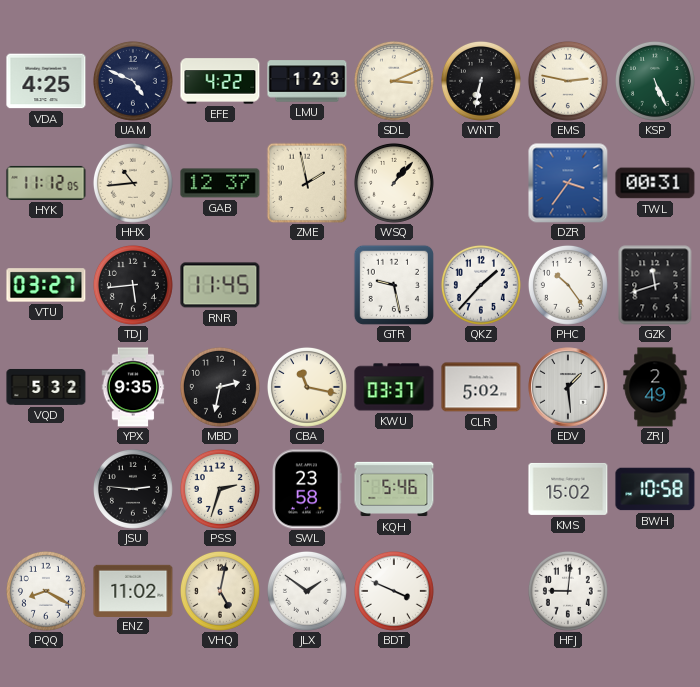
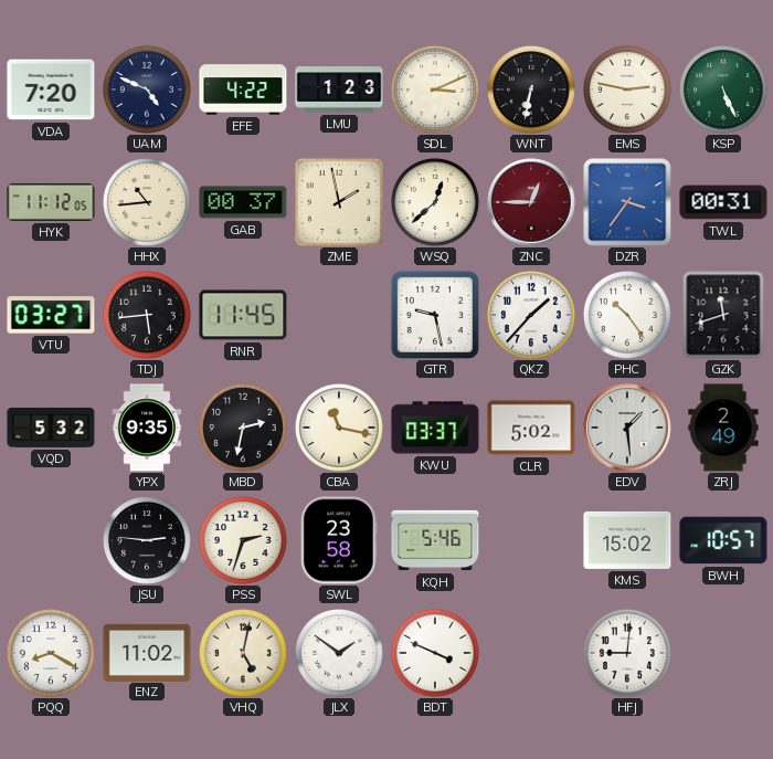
VDA: 4:25 -> 7:20
GAB: 12:37 -> 00:37
WSQ: 1:07 -> 12:38
ZNC: none -> 12:45
BWH: 10:58 -> 10:57
